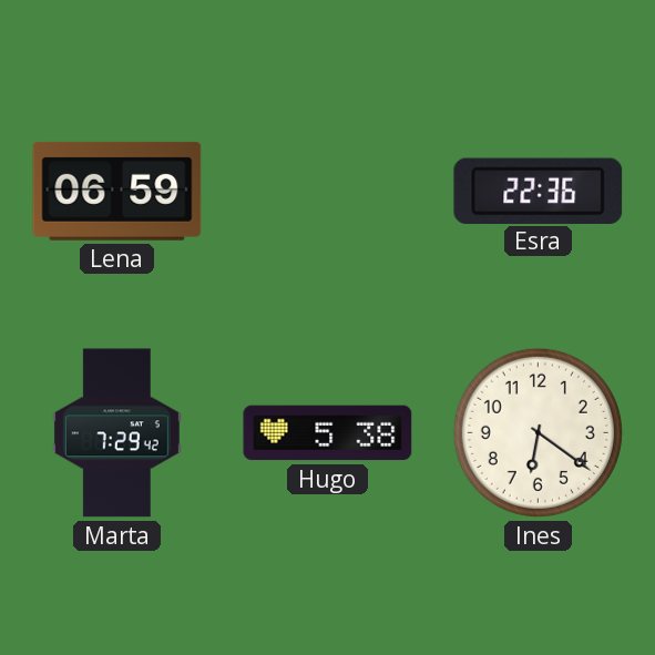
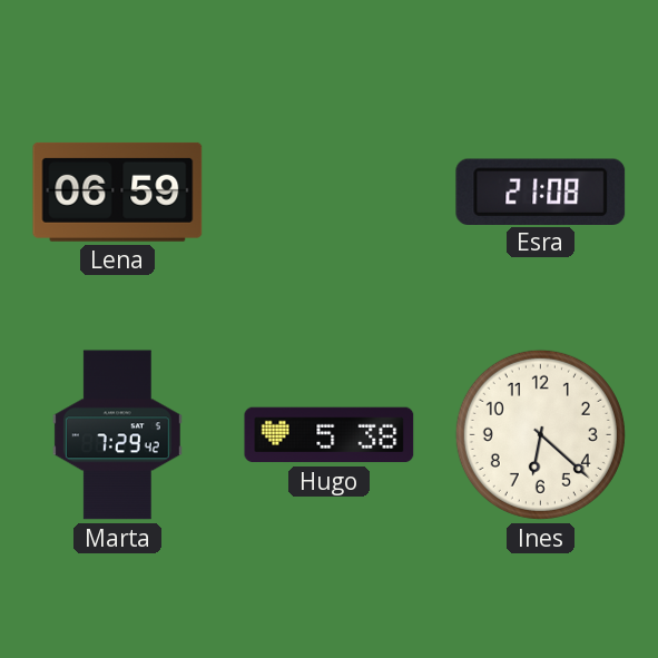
Esra: 22:36 -> 21:08
Ines: 6:21 -> 6:22
